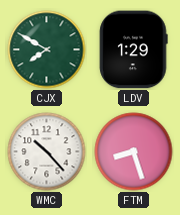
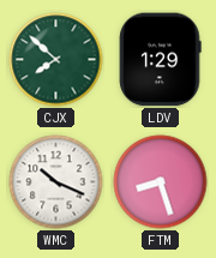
CJX: 7:50 -> 7:52
WMC: 10:23 -> 10:19
